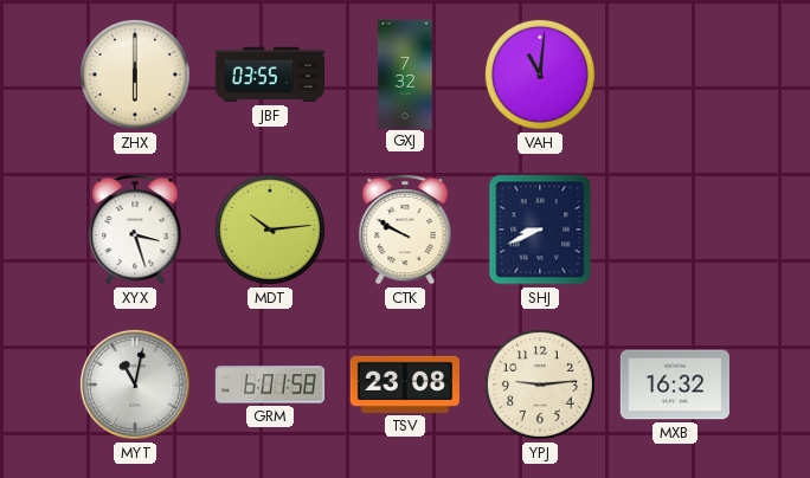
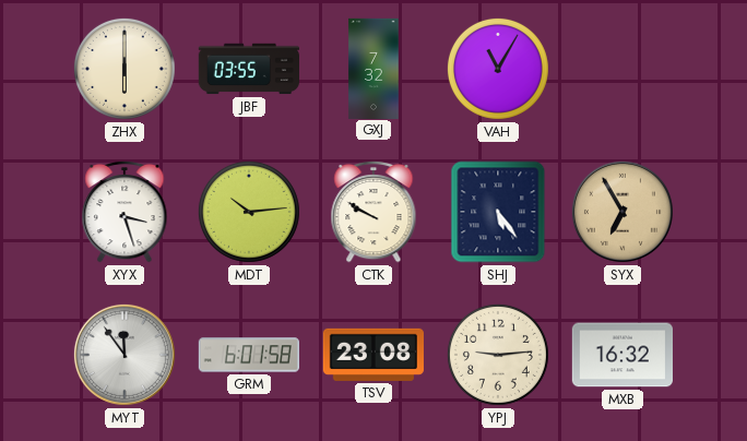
VAH: 11:01 -> 11:05
SHJ: 8:41 -> 5:24
SYX: none -> 6:55
MYT: 11:02 -> 11:54
